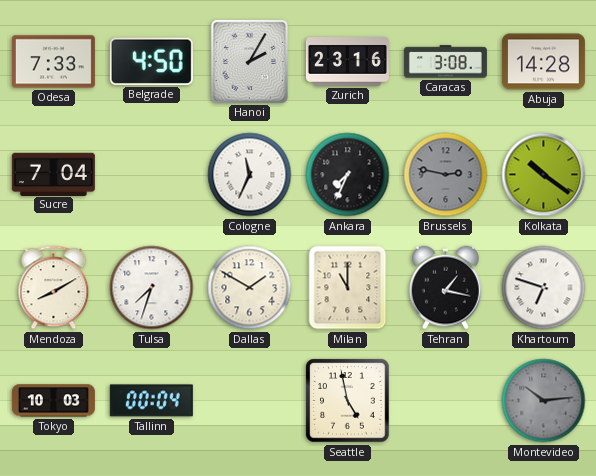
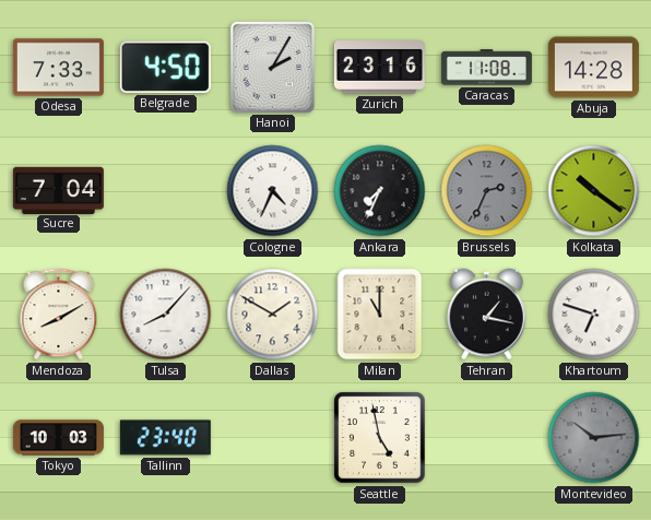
Caracas: 3:08 -> 11:08
Cologne: 11:34 -> 4:34
Brussels: 2:47 -> 2:34
Tulsa: 7:33 -> 8:07
Tallinn: 00:04 -> 23:40
